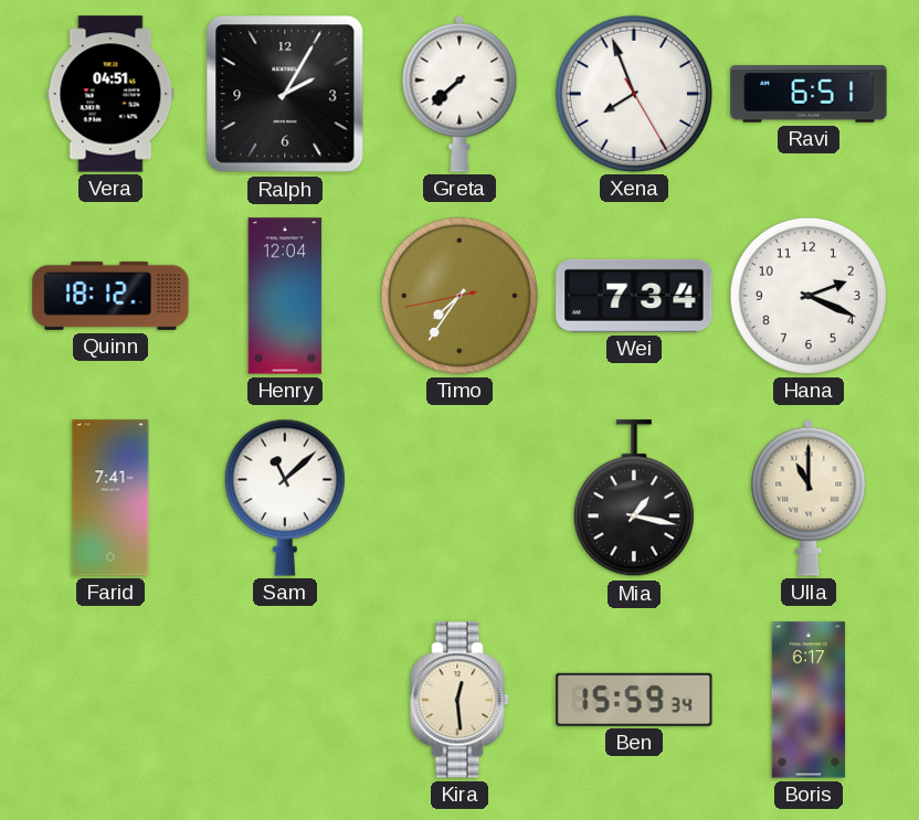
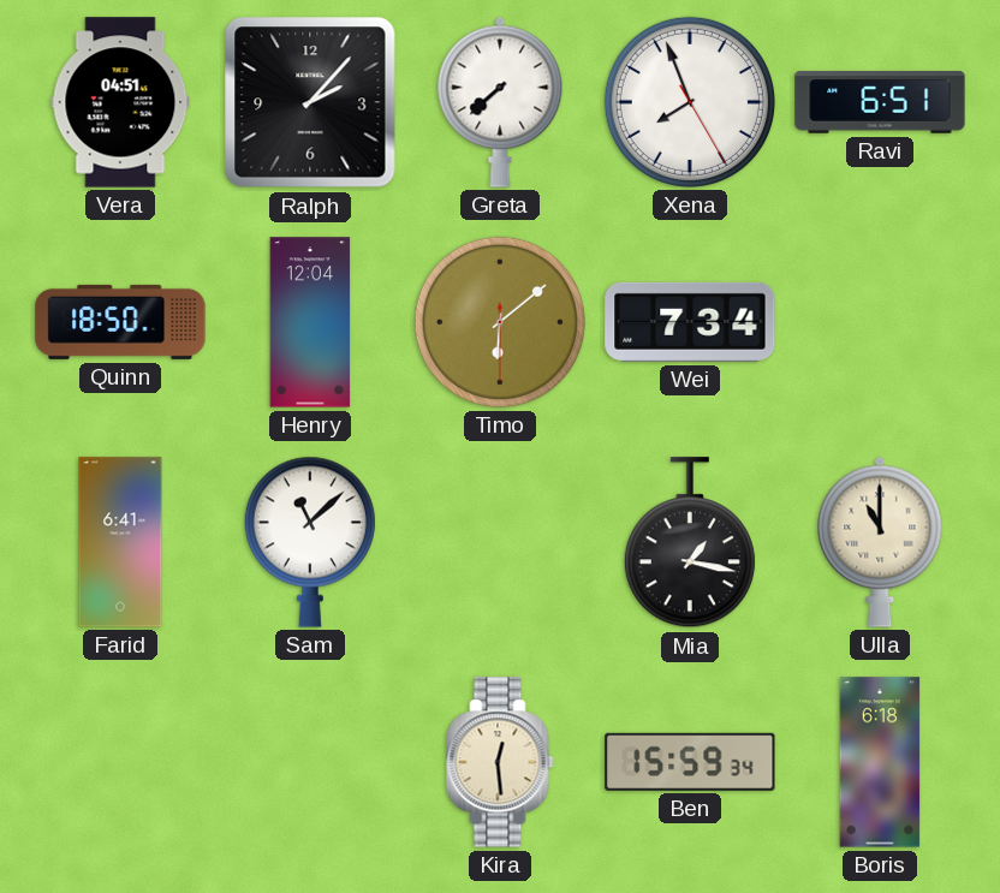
Ralph: 2:05 -> 2:07
Quinn: 18:12 -> 18:50
Timo: 7:35 -> 6:08
Hana: 2:19 -> none
Farid: 7:41 -> 6:41
Boris: 6:17 -> 6:18
